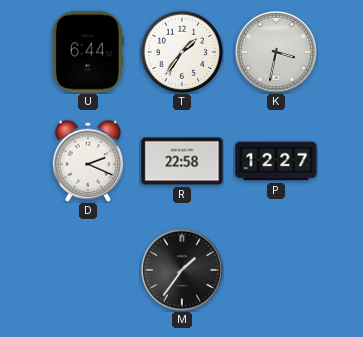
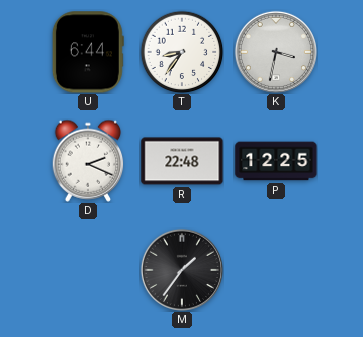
T: 1:36 -> 8:36
R: 22:58 -> 22:48
P: 12:27 -> 12:25
